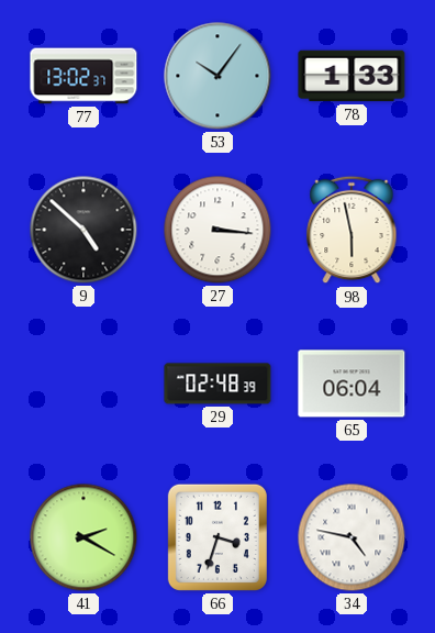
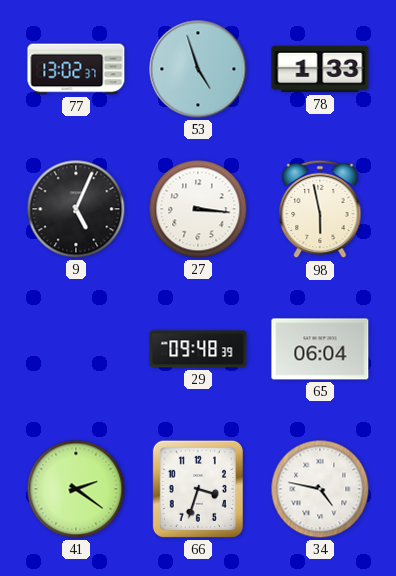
53: 10:06 -> 4:57
9: 4:52 -> 5:04
29: 02:48 -> 09:48
41: 2:20 -> 2:21
